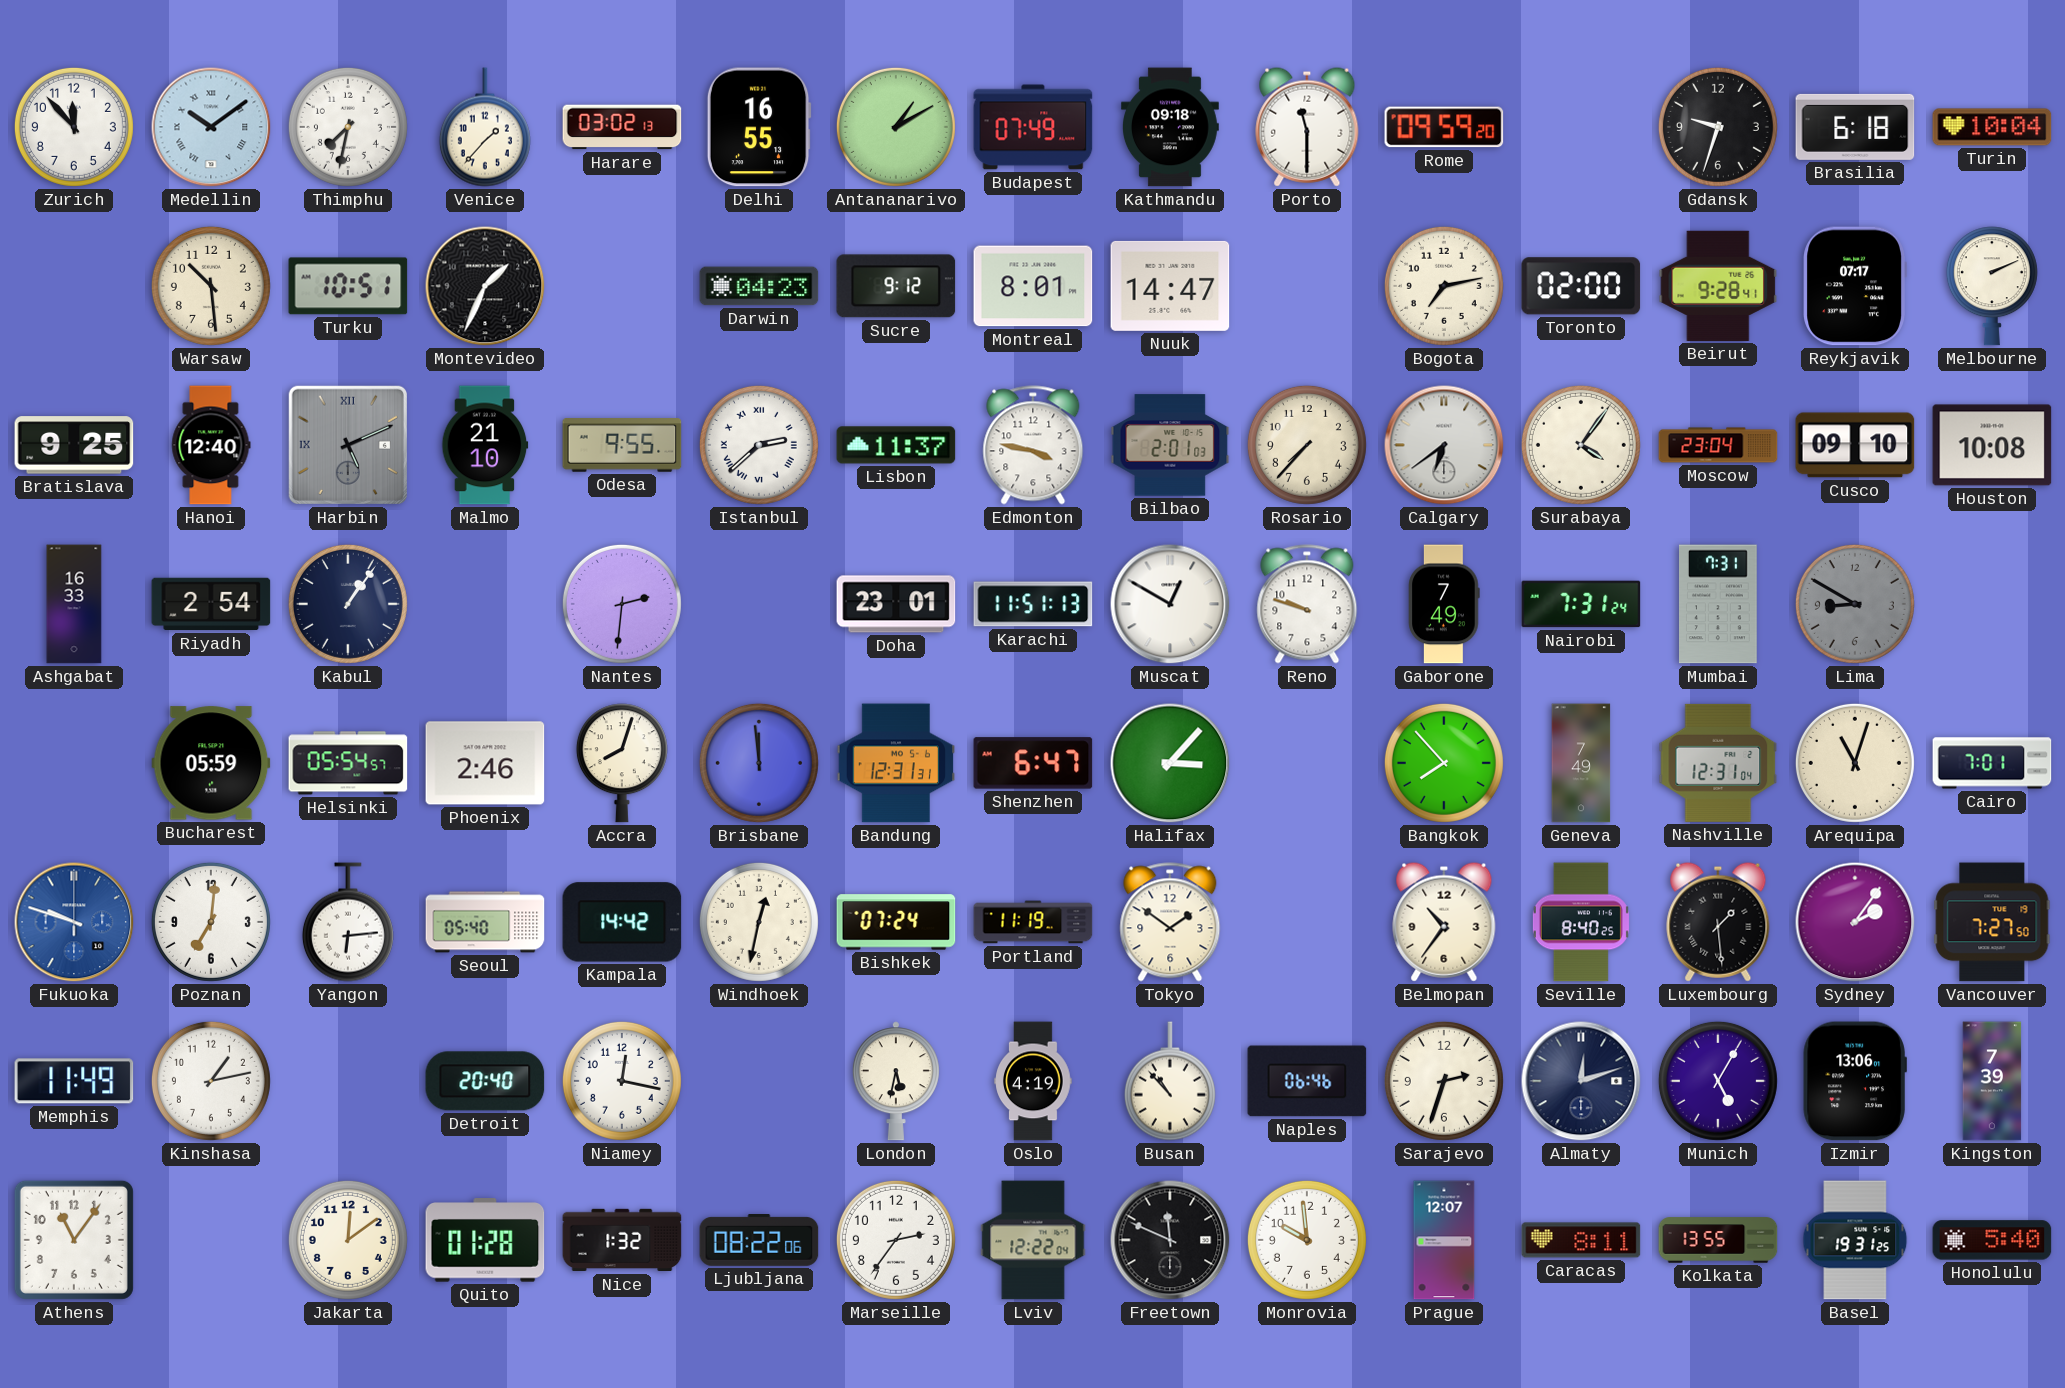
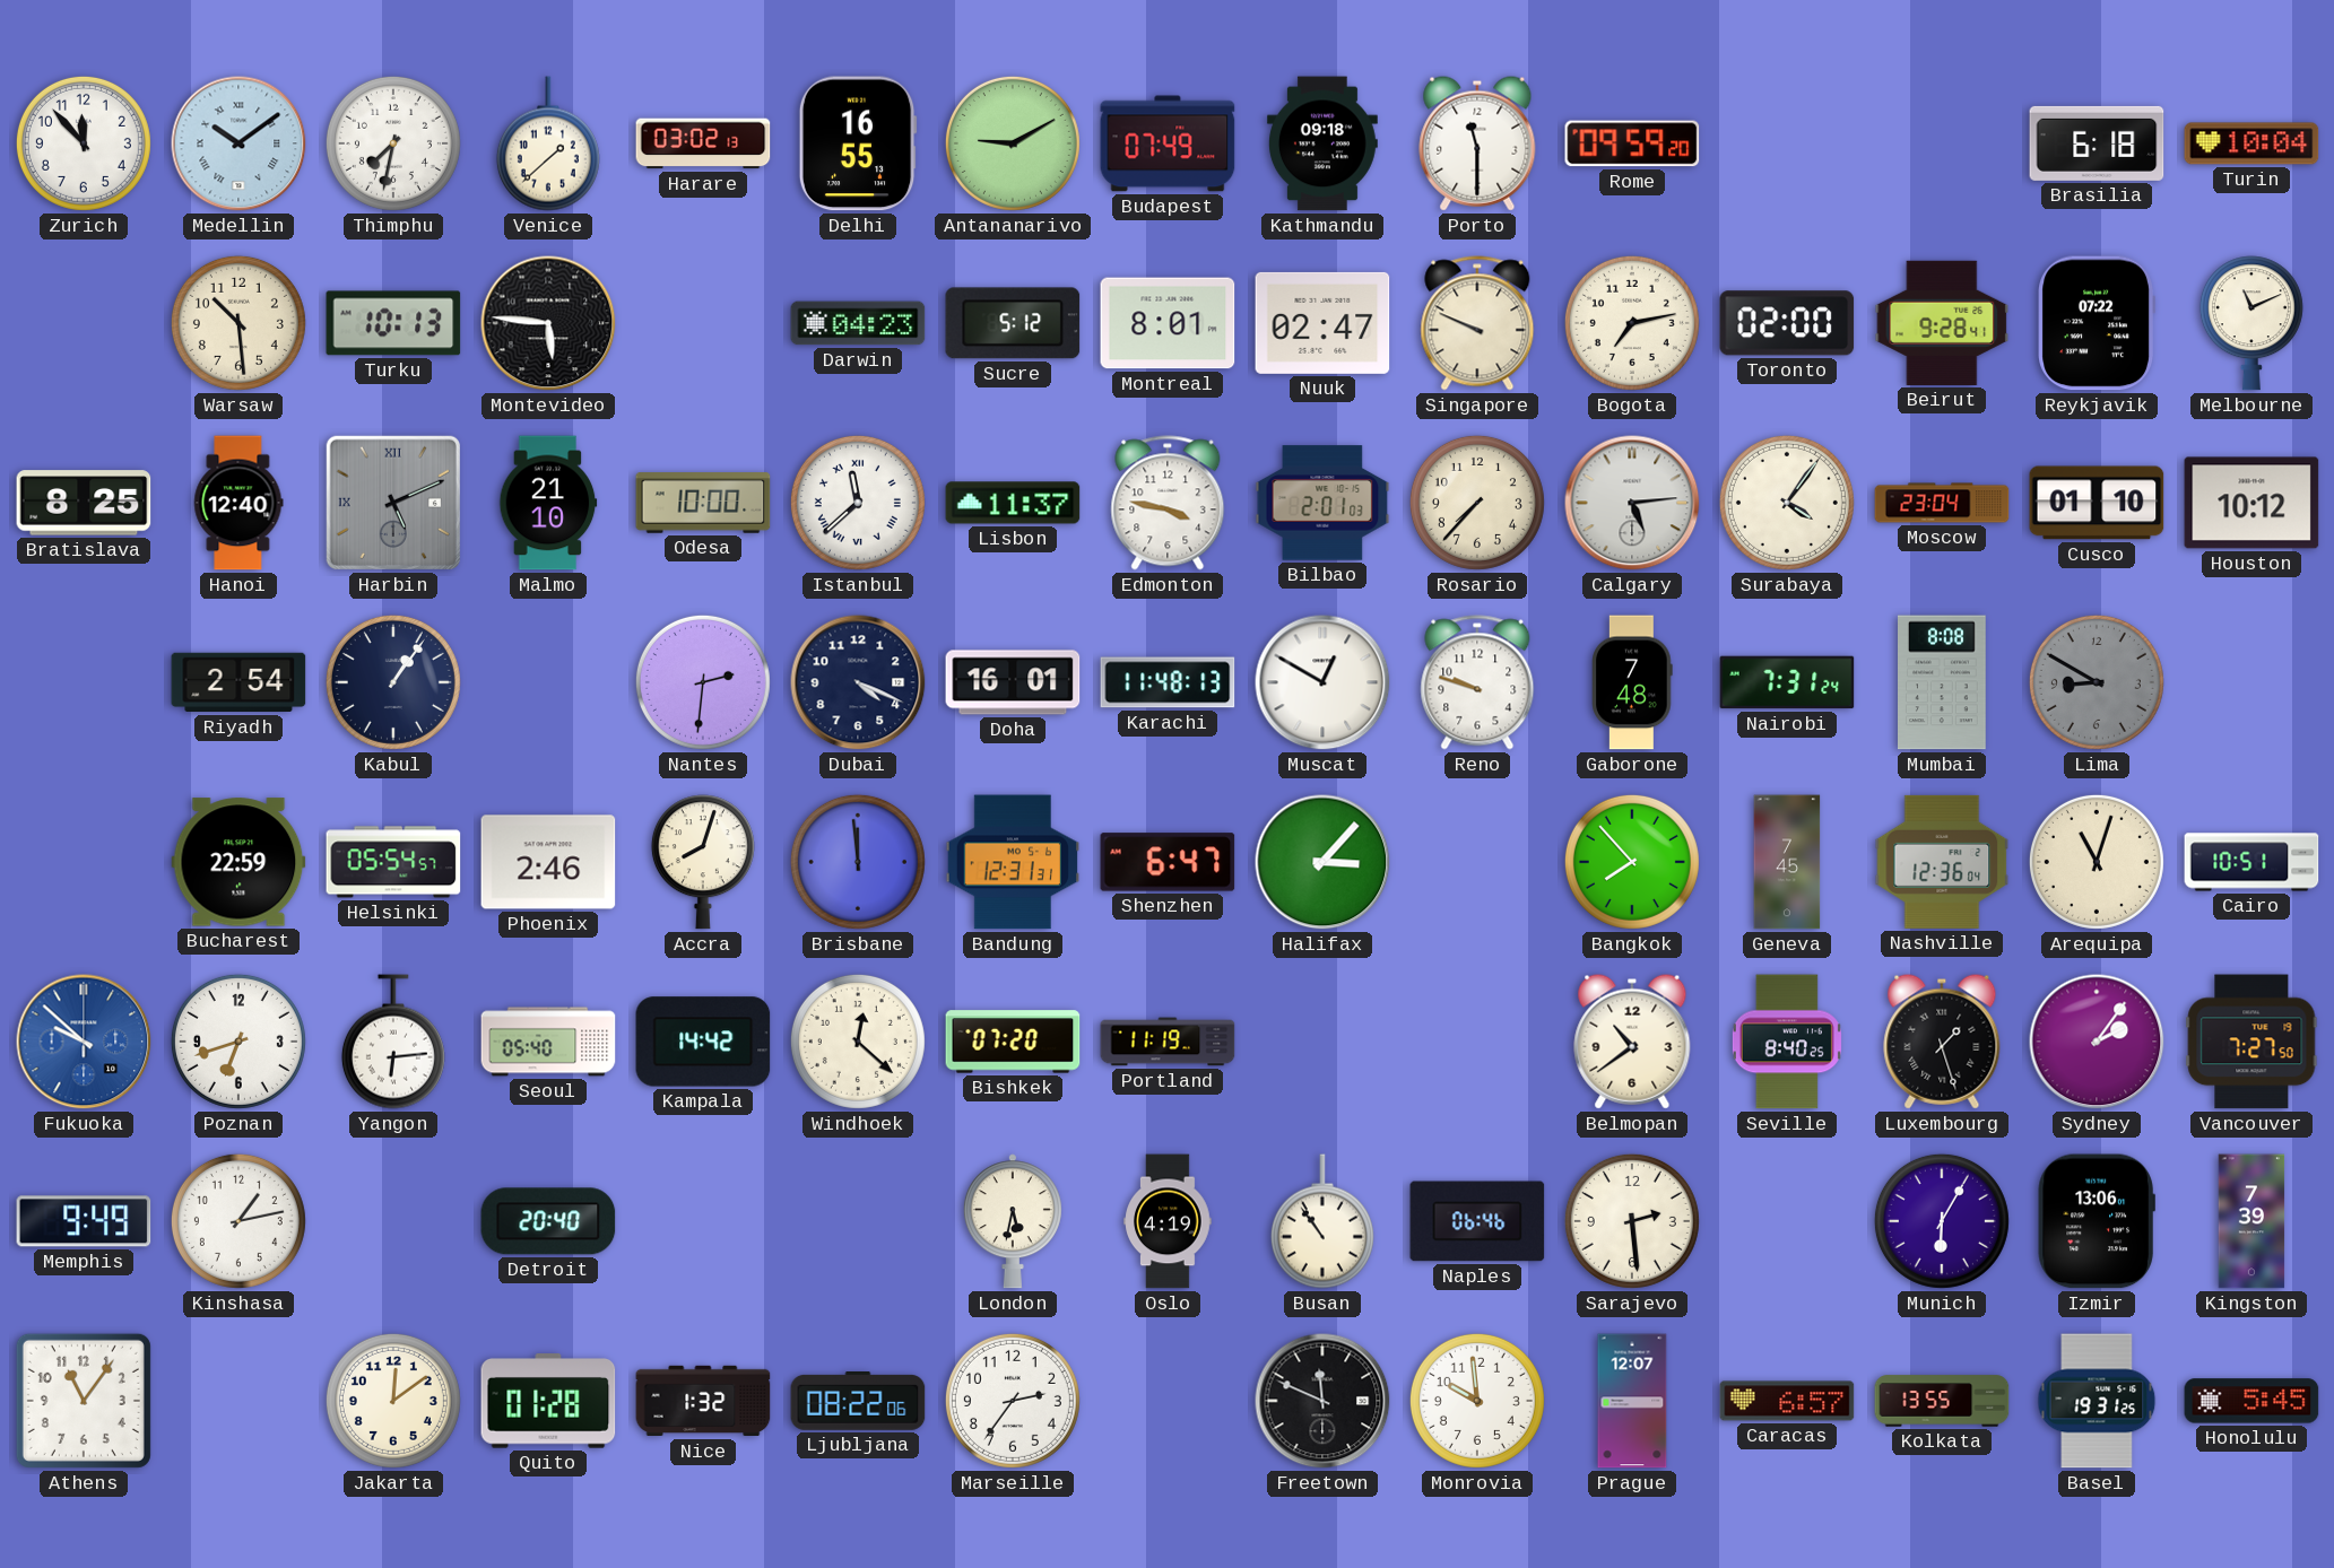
Venice: 1:37 -> 1:38
Antananarivo: 1:10 -> 9:10
Gdansk: 9:33 -> none
Turku: 10:51 -> 10:13
Montevideo: 1:34 -> 5:46
Sucre: 9:12 -> 5:12
Nuuk: 14:47 -> 02:47
Singapore: none -> 9:49
Reykjavik: 07:17 -> 07:22
Melbourne: 2:11 -> 11:11
Bratislava: 9:25 -> 8:25
Odesa: 9:55 -> 10:00
Istanbul: 2:38 -> 11:38
Calgary: 6:39 -> 5:14
Cusco: 09:10 -> 01:10
Houston: 10:08 -> 10:12
Ashgabat: 16:33 -> none
Dubai: none -> 4:19
Doha: 23:01 -> 16:01
Karachi: 11:51 -> 11:48
Gaborone: 7:49 -> 7:48
Mumbai: 7:31 -> 8:08
Bucharest: 05:59 -> 22:59
Geneva: 7:49 -> 7:45
Nashville: 12:31 -> 12:36
Cairo: 7:01 -> 10:51
Fukuoka: 9:48 -> 9:52
Poznan: 7:01 -> 6:42
Windhoek: 12:32 -> 12:22
Bishkek: 07:24 -> 07:20
Tokyo: 1:51 -> none
Belmopan: 10:36 -> 10:39
Luxembourg: 1:29 -> 1:27
Memphis: 11:49 -> 9:49
Niamey: 12:17 -> none
Busan: 10:53 -> 10:54
Sarajevo: 2:33 -> 2:29
Almaty: 12:12 -> none
Munich: 5:05 -> 6:05
Lviv: 12:22 -> none
Caracas: 8:11 -> 6:57
Honolulu: 5:40 -> 5:45
